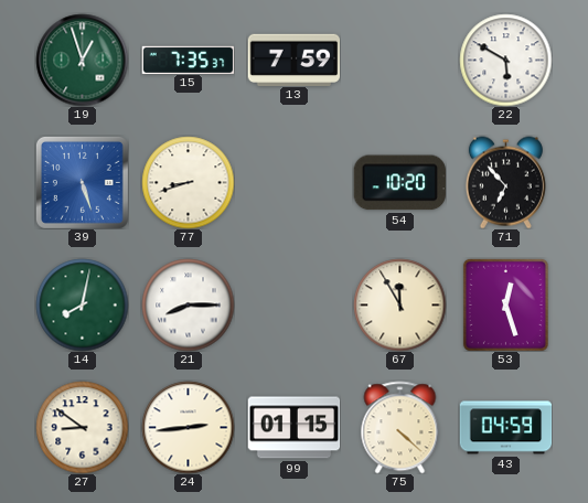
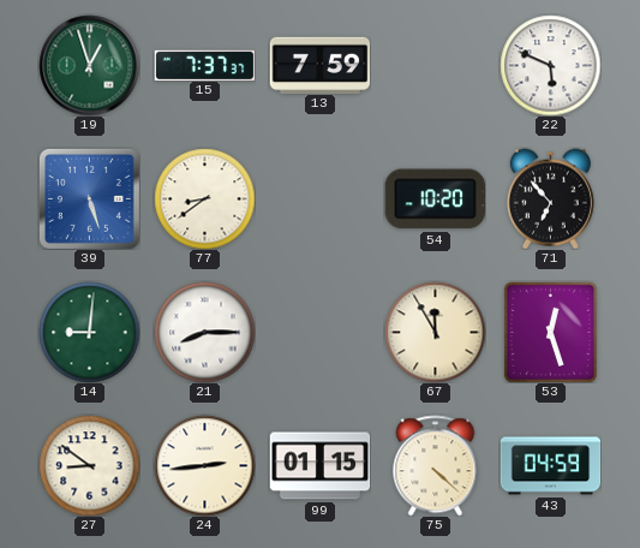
15: 7:35 -> 7:37
22: 5:50 -> 5:49
77: 8:42 -> 8:39
14: 8:02 -> 9:01
